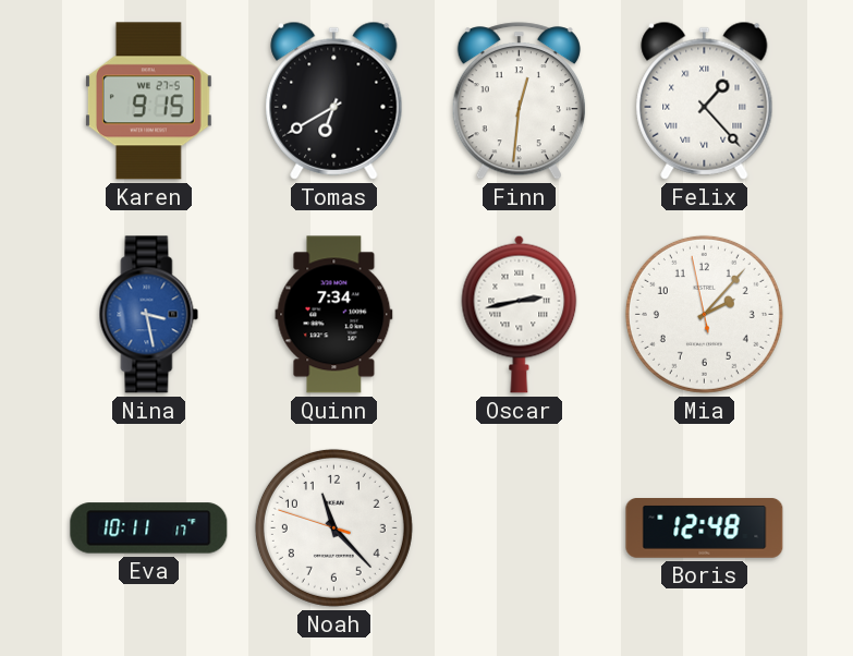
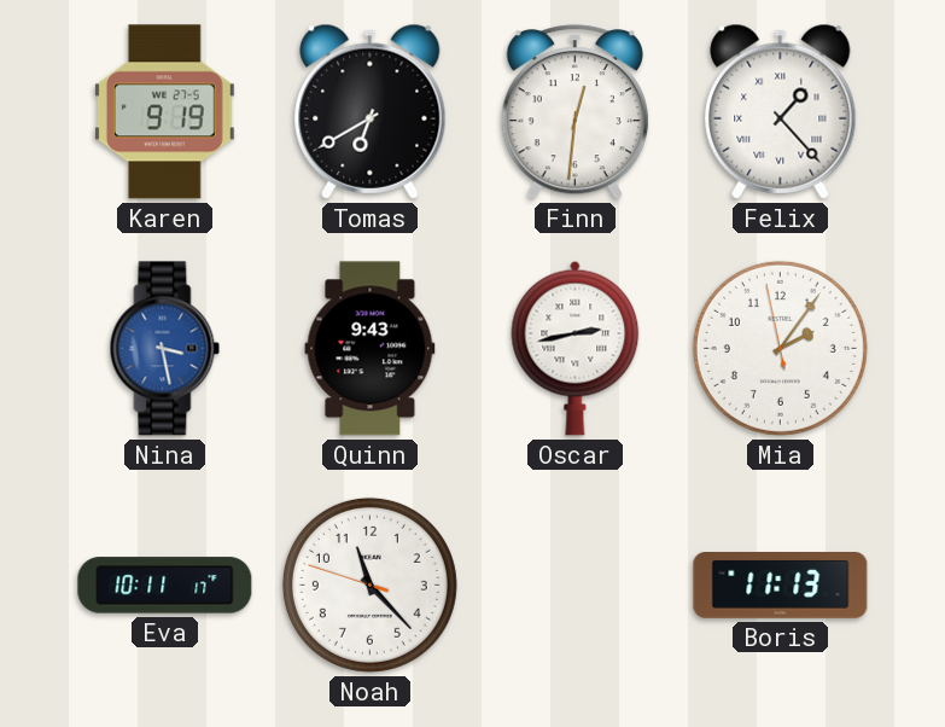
Karen: 9:15 -> 9:19
Quinn: 7:34 -> 9:43
Mia: 2:06 -> 2:05
Boris: 12:48 -> 11:13
